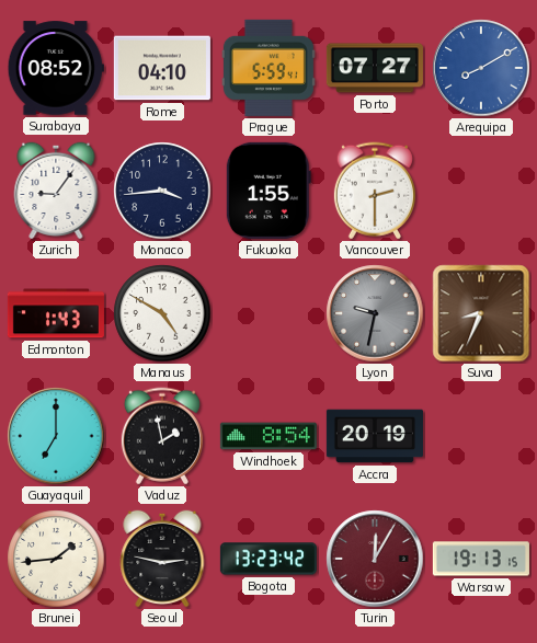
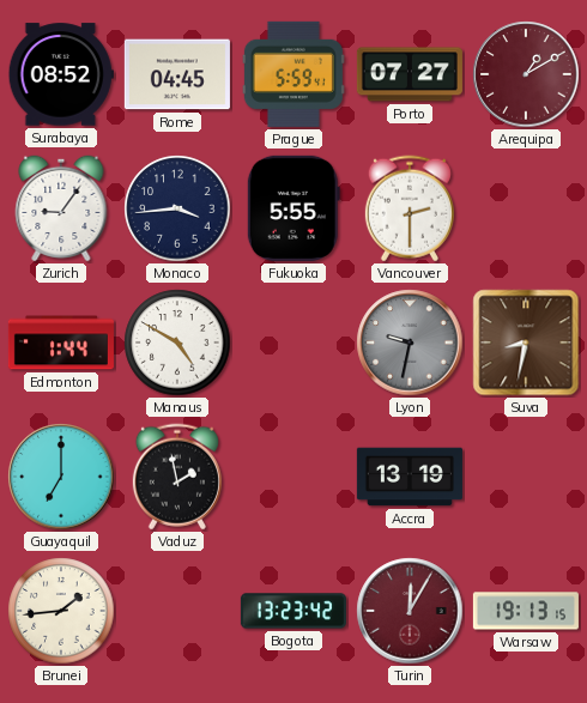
Rome: 04:10 -> 04:45
Arequipa: 8:10 -> 1:10
Arequipa dial: blue -> burgundy
Fukuoka: 1:55 -> 5:55
Edmonton: 1:43 -> 1:44
Suva: 8:34 -> 8:32
Windhoek: 8:54 -> none
Accra: 20:19 -> 13:19
Seoul: 2:47 -> none
